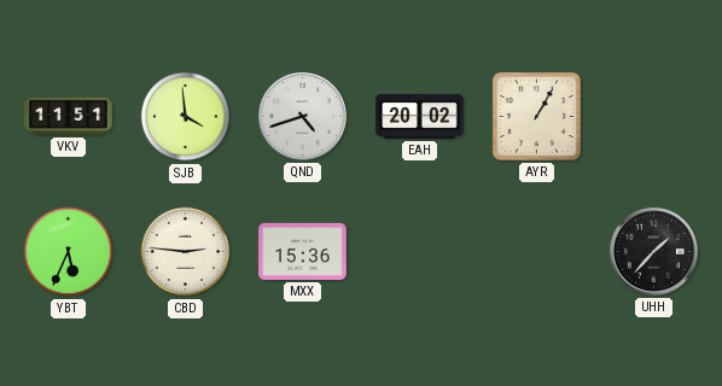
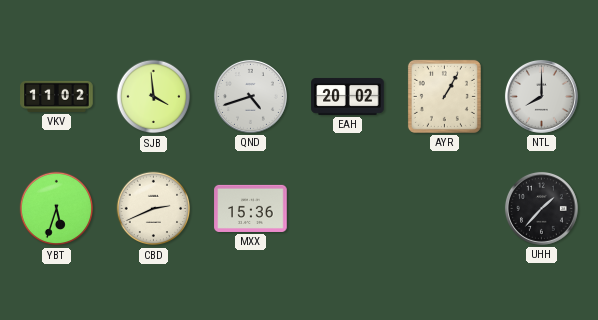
VKV: 11:51 -> 11:02
NTL: none -> 8:00
YBT: 5:34 -> 5:33
CBD: 2:46 -> 2:41
